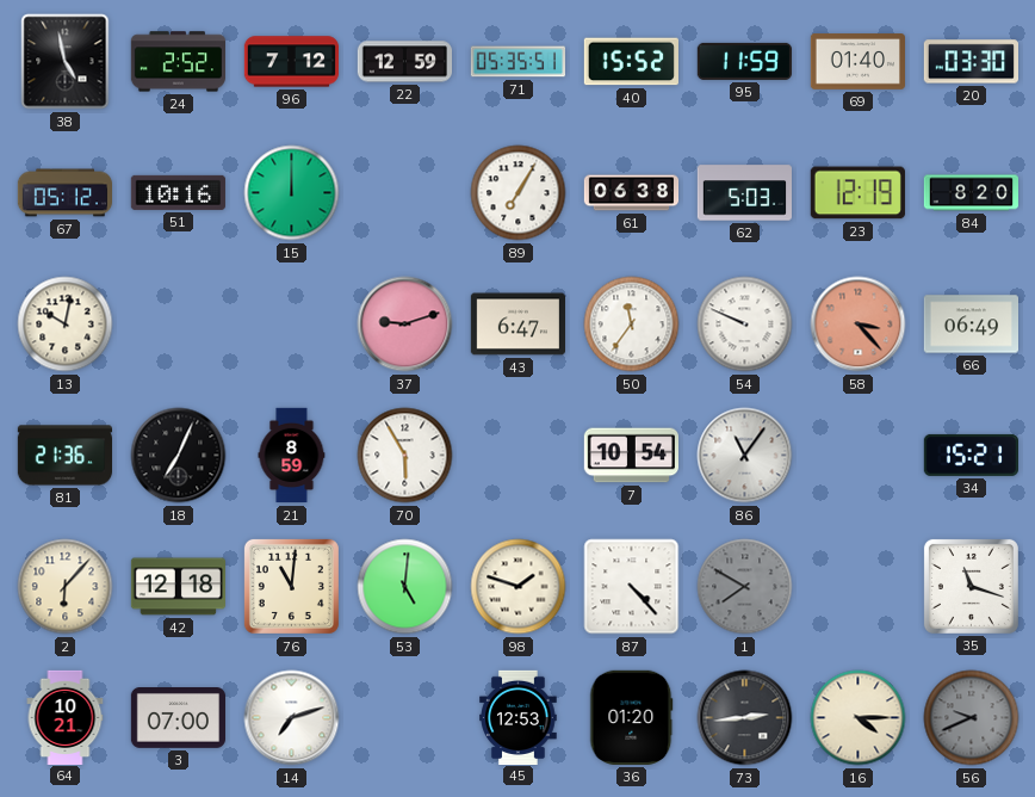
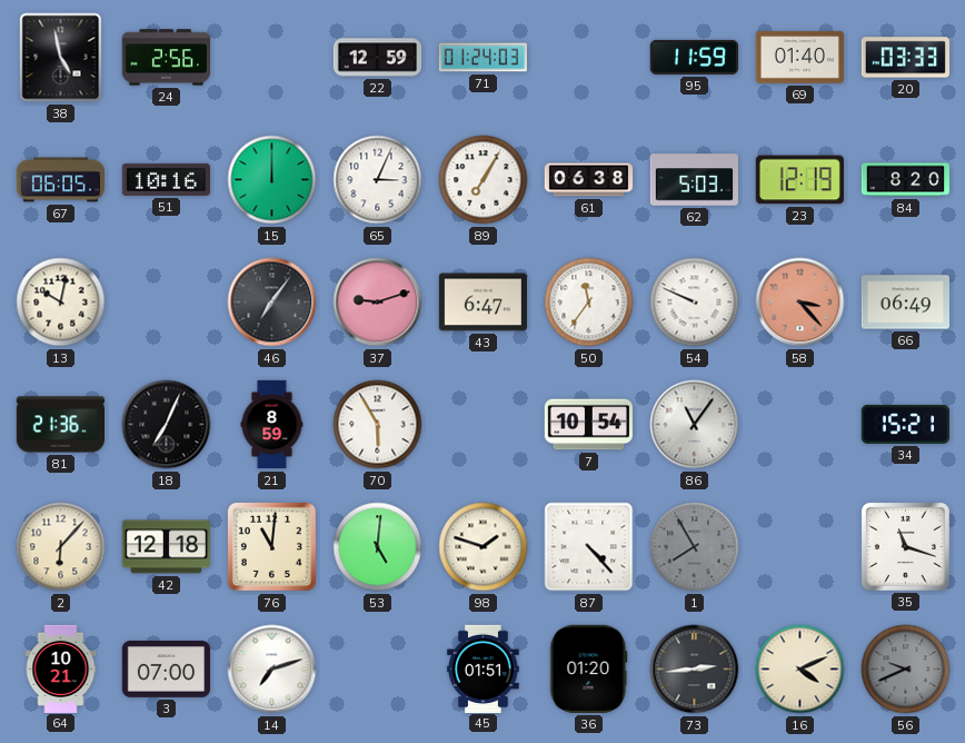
24: 2:52 -> 2:56
96: 7:12 -> none
71: 05:35 -> 01:24
40: 15:52 -> none
20: 03:30 -> 03:33
67: 05:12 -> 06:05
65: none -> 3:04
46: none -> 7:06
1: 7:50 -> 7:55
45: 12:53 -> 01:51
16: 4:15 -> 4:11
